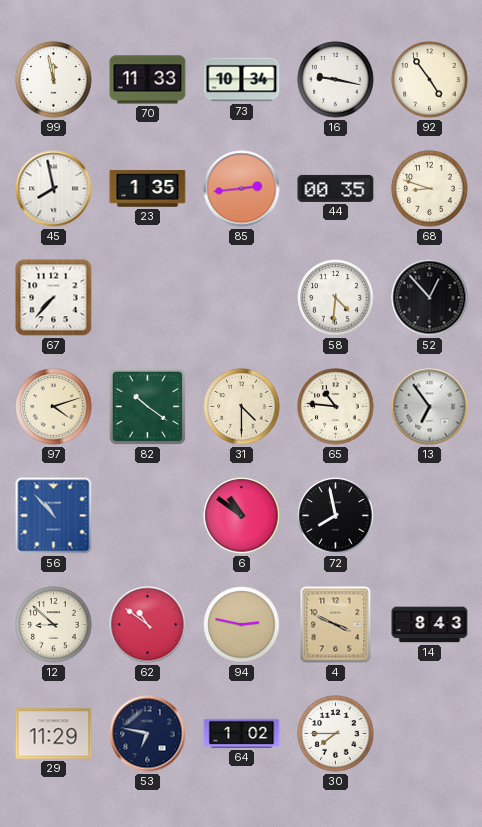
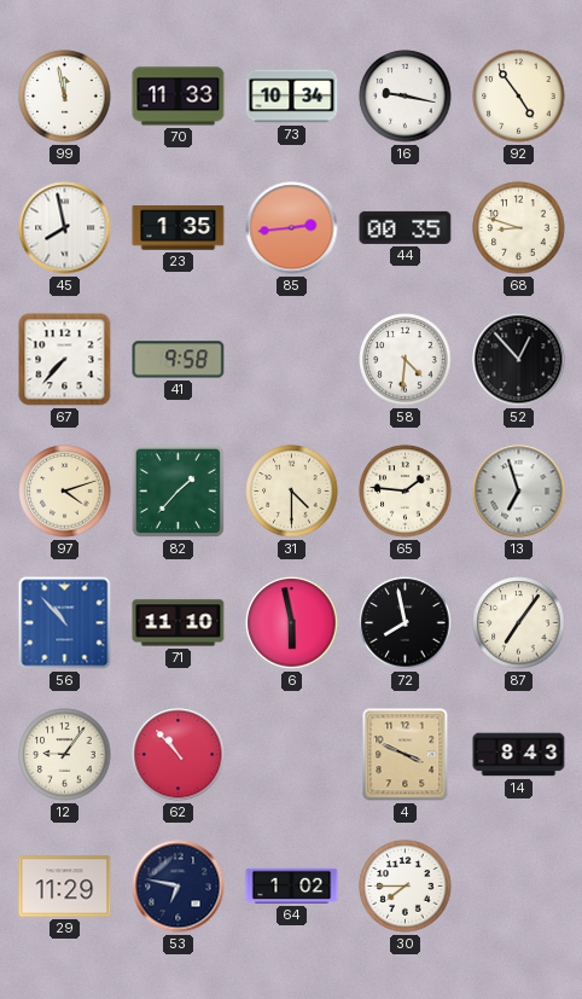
41: none -> 9:58
82: 10:21 -> 1:37
65: 10:46 -> 1:46
13: 6:54 -> 6:57
71: none -> 11:10
6: 10:51 -> 5:58
87: none -> 7:06
12: 8:52 -> 9:06
62: 10:51 -> 10:53
94: 2:47 -> none
